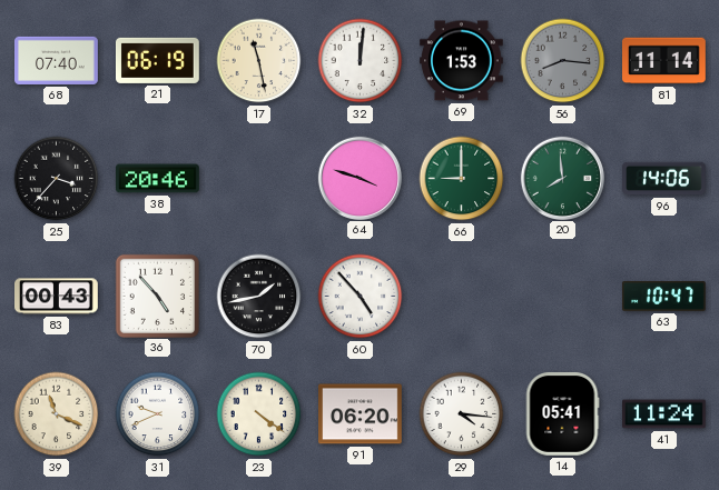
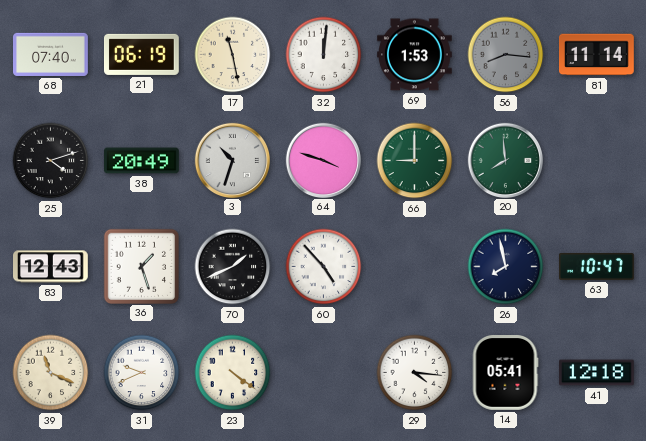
25: 3:37 -> 4:12
38: 20:46 -> 20:49
3: none -> 10:33
96: 14:06 -> none
83: 00:43 -> 12:43
36: 4:53 -> 1:27
70: 1:43 -> 1:41
26: none -> 7:58
91: 06:20 -> none
41: 11:24 -> 12:18
